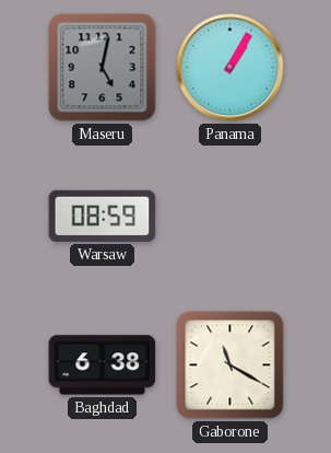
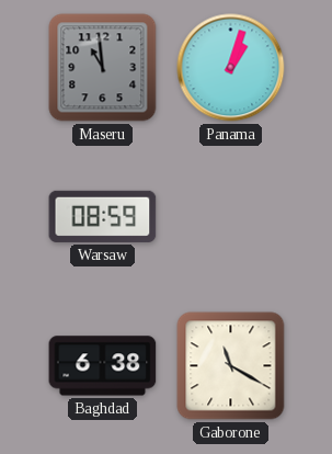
Maseru: 5:02 -> 10:59
Panama: 1:05 -> 1:03
